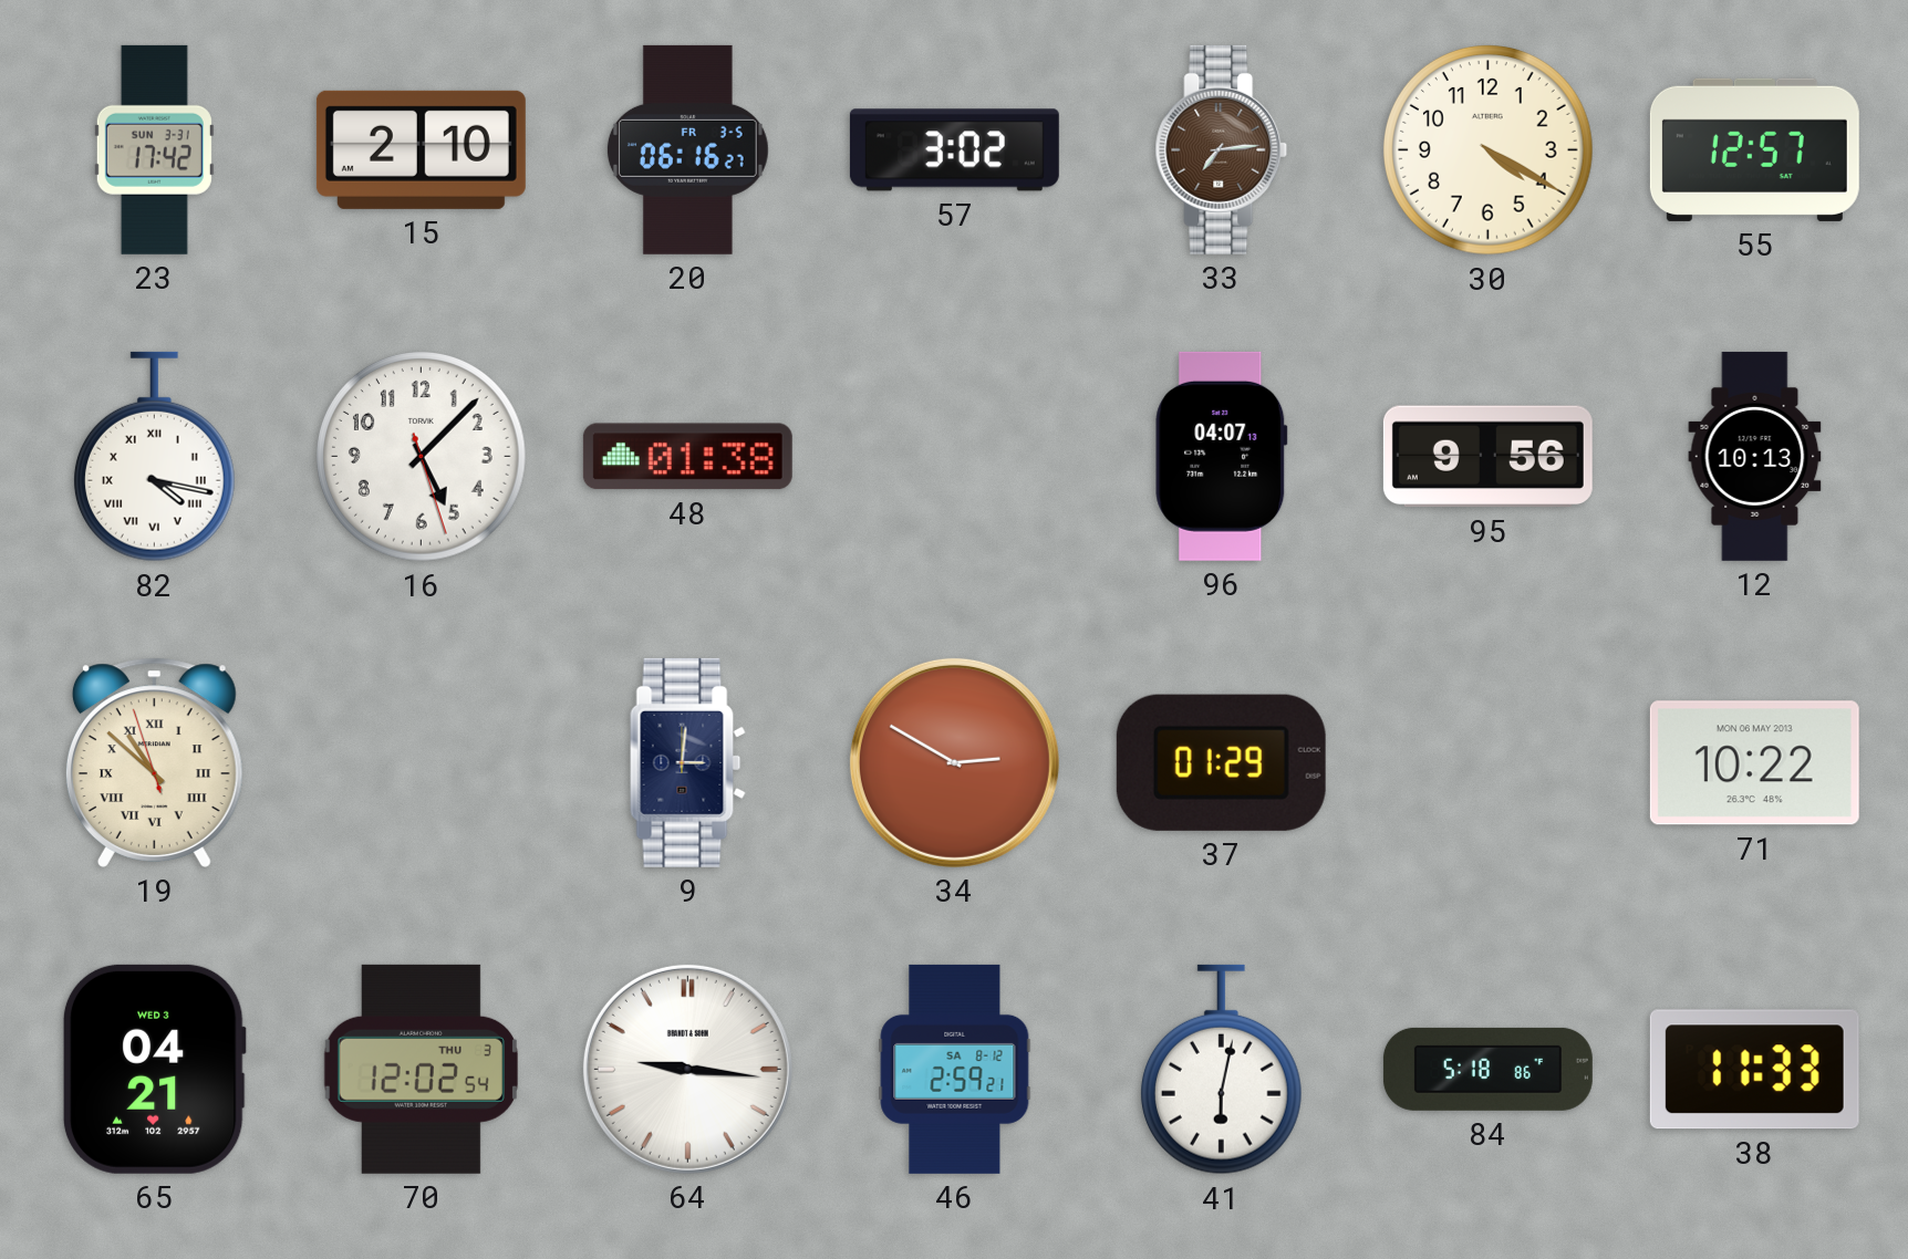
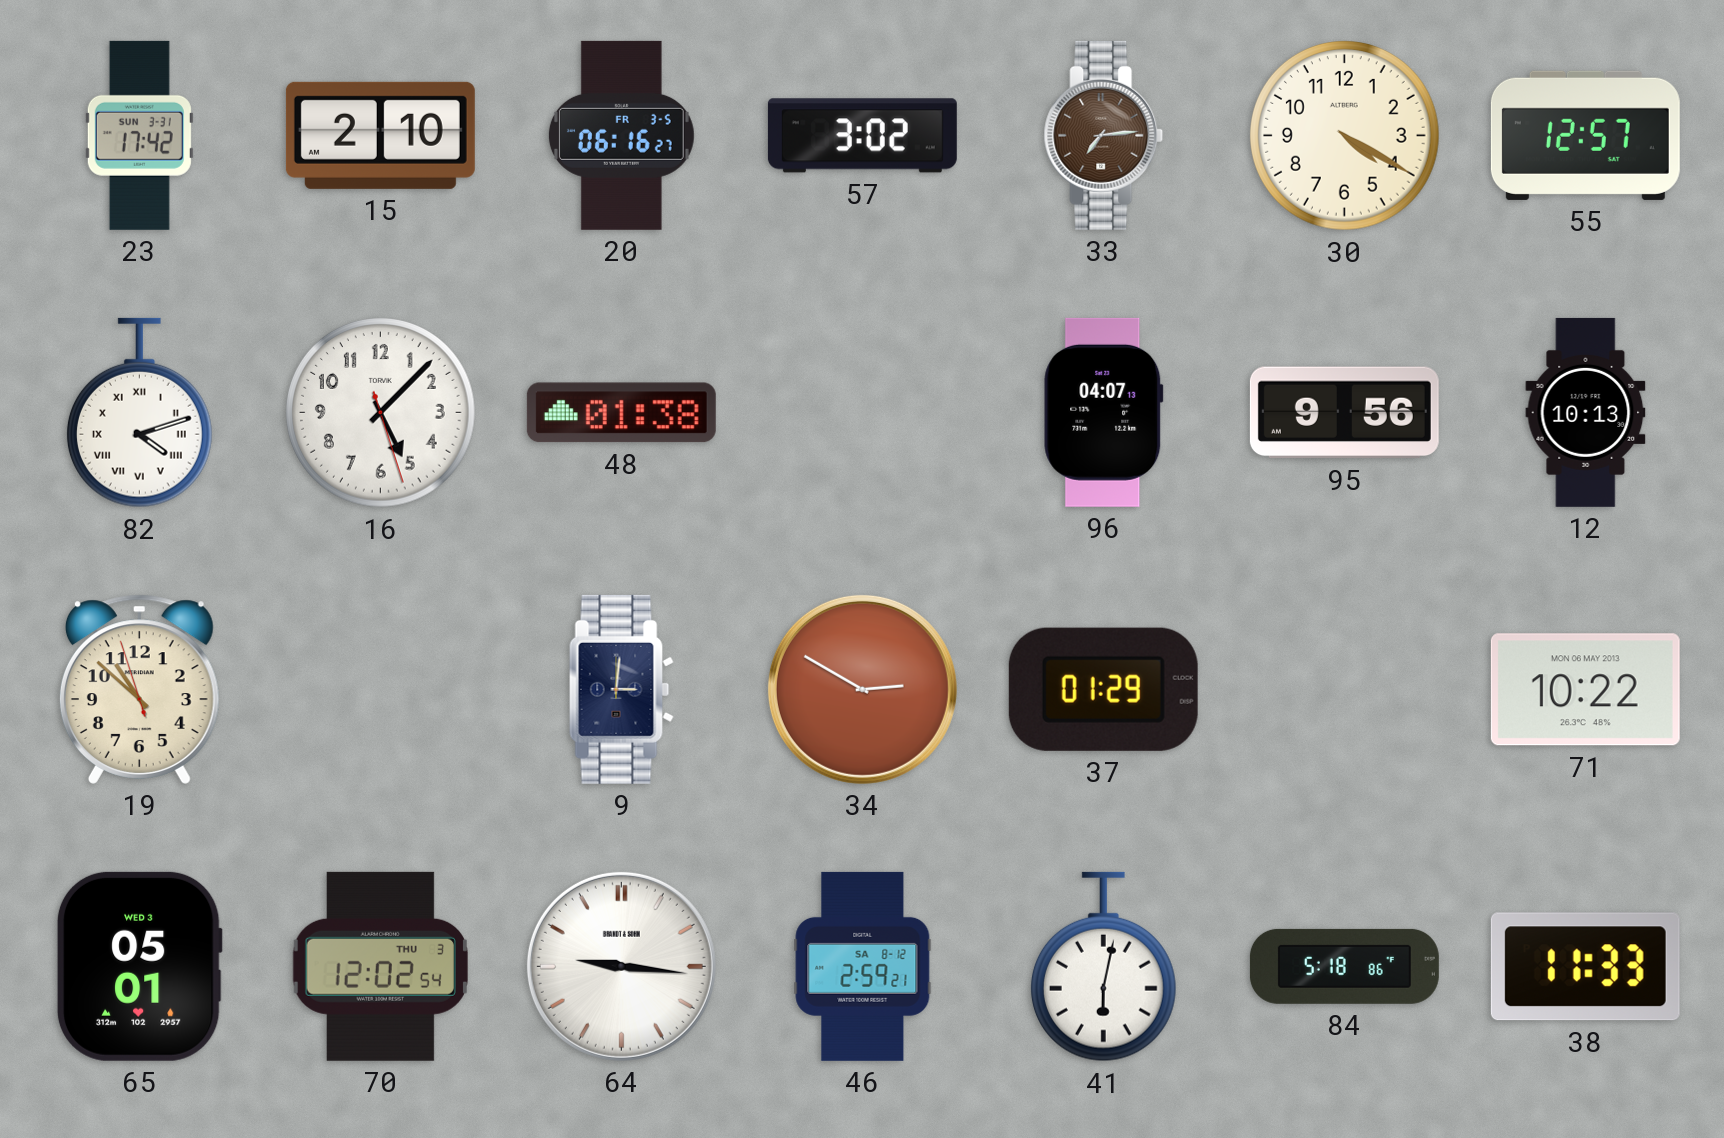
82: 4:17 -> 4:12
19 numerals: Roman -> Arabic
65: 04:21 -> 05:01
